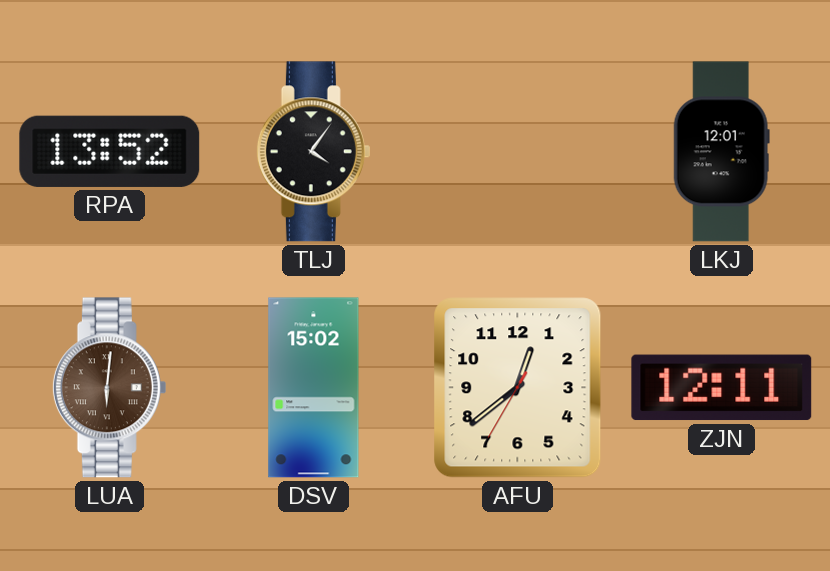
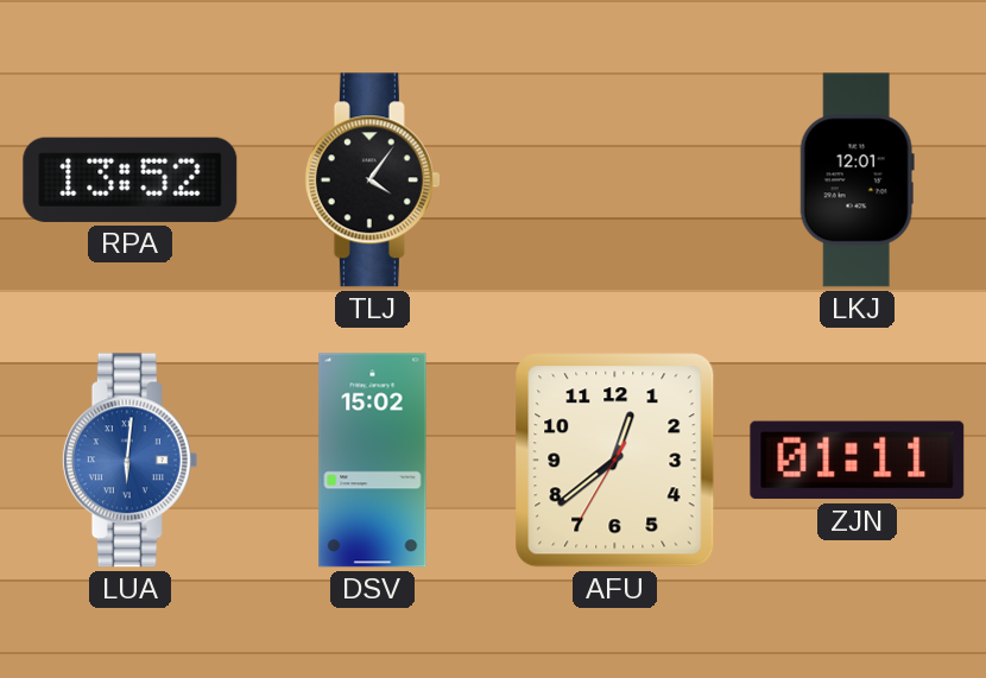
LUA dial: brown -> blue
ZJN: 12:11 -> 01:11
